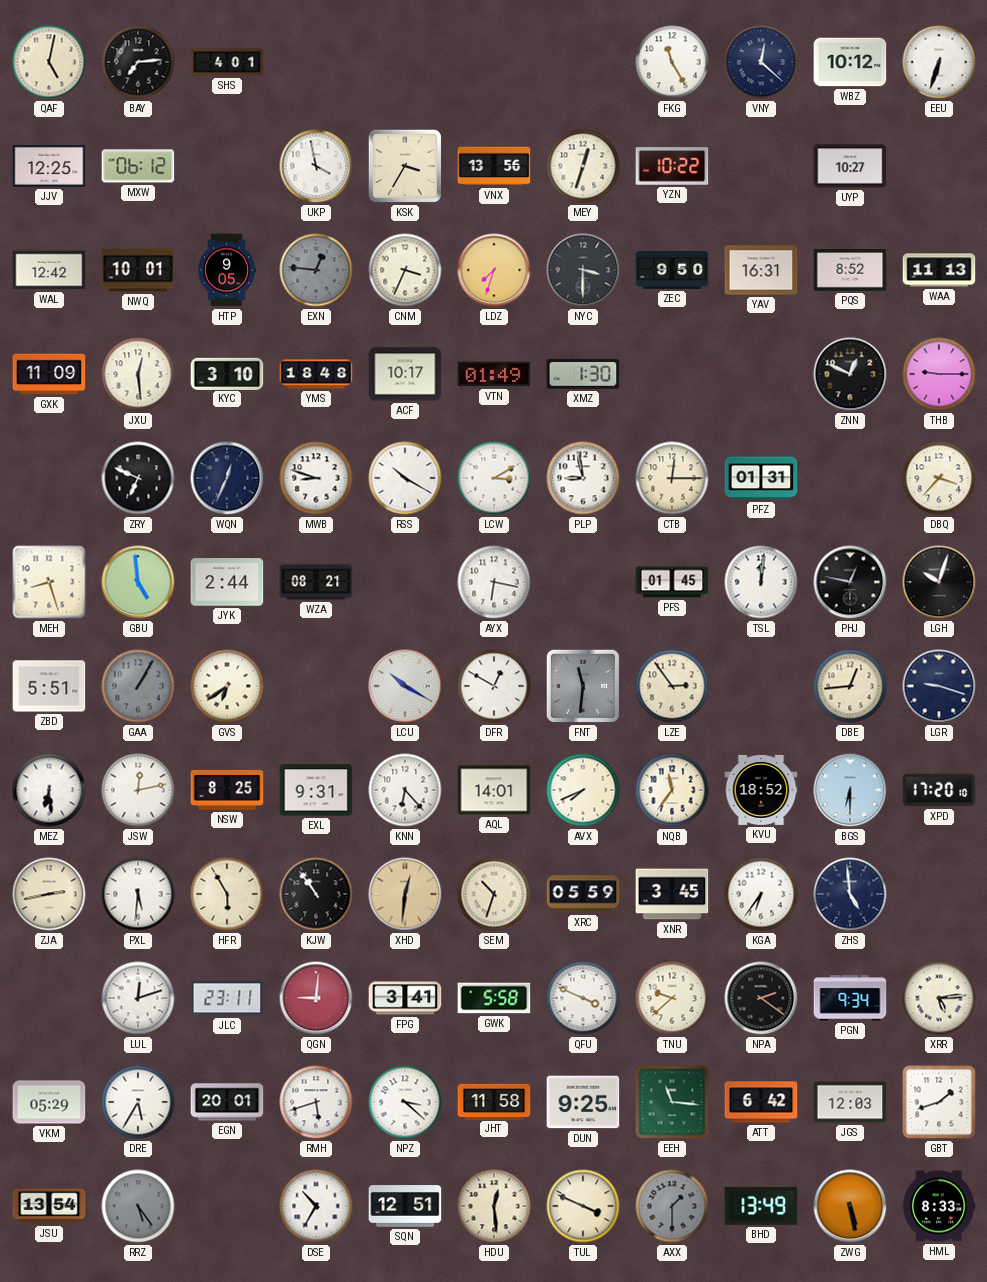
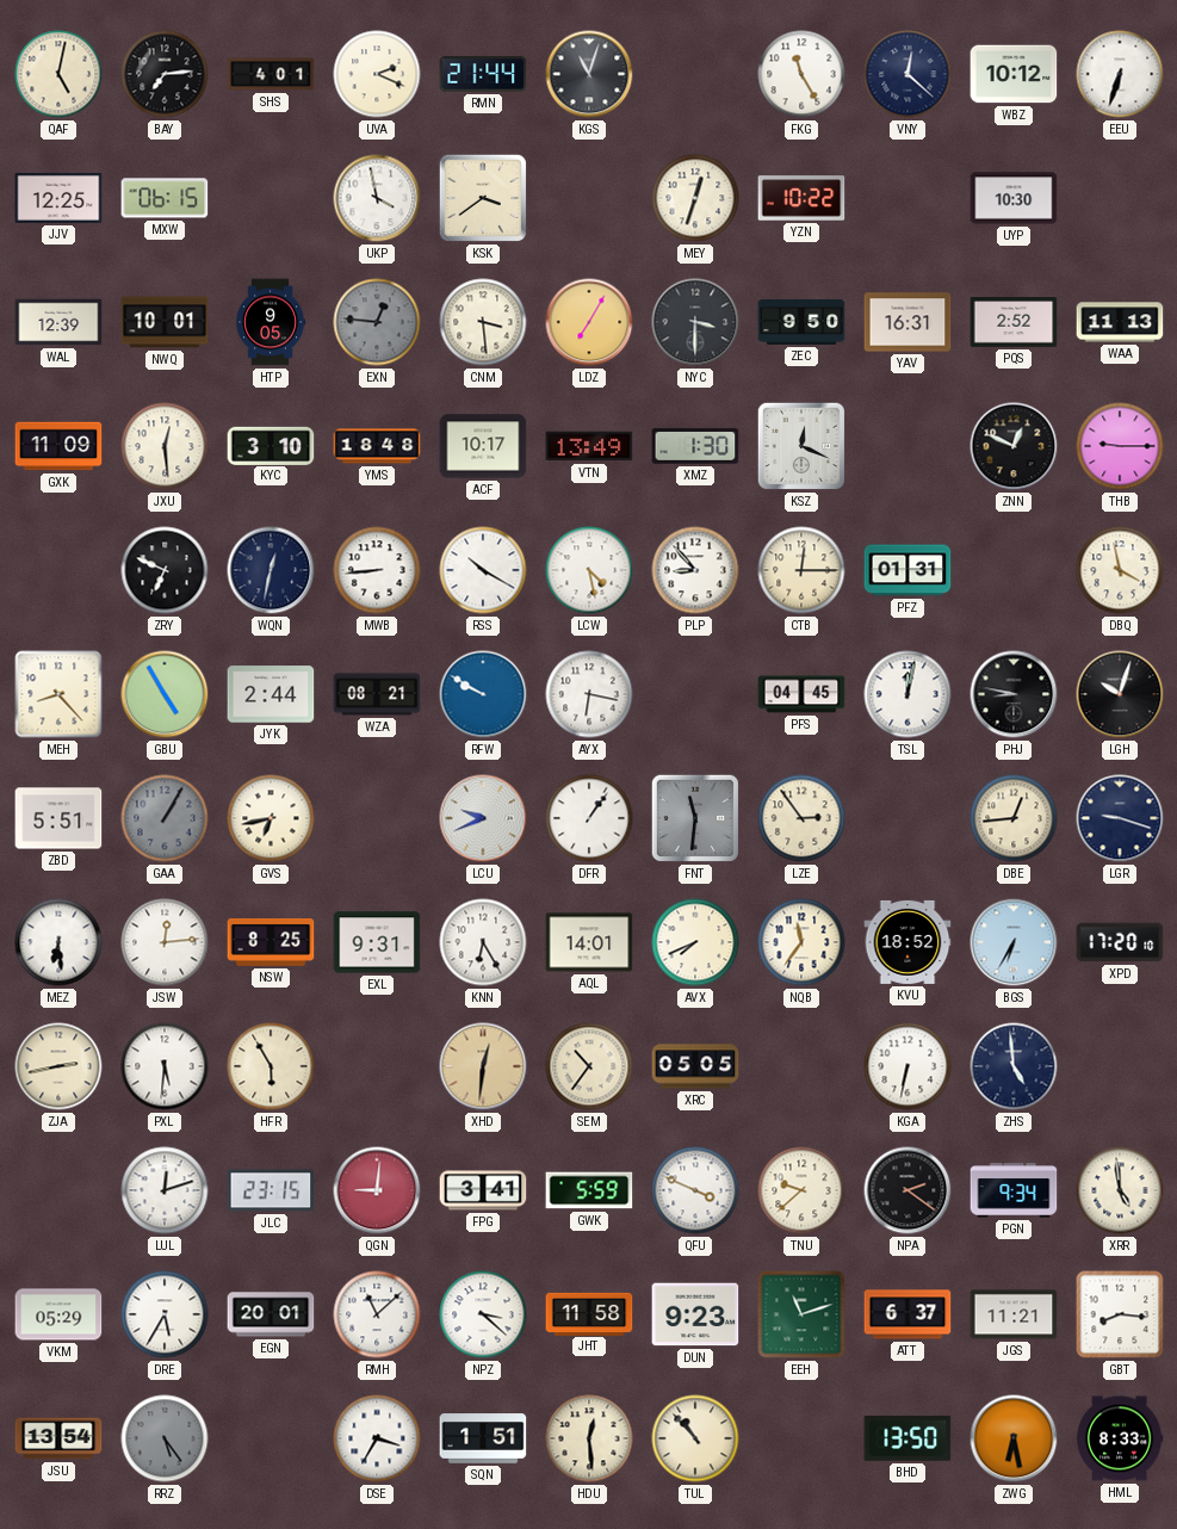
UVA: none -> 2:19
RMN: none -> 21:44
KGS: none -> 11:03
MXW: 06:12 -> 06:15
KSK: 3:35 -> 3:39
VNX: 13:56 -> none
UYP: 10:27 -> 10:30
WAL: 12:42 -> 12:39
CNM: 3:34 -> 3:29
LDZ: 7:33 -> 7:05
PQS: 8:52 -> 2:52
VTN: 01:49 -> 13:49
KSZ: none -> 12:19
WQN: 12:34 -> 12:32
MWB: 8:48 -> 8:44
LCW: 3:10 -> 4:28
PLP: 8:58 -> 8:53
DBQ: 3:37 -> 3:58
MEH: 8:27 -> 8:23
GBU: 4:59 -> 4:55
RFW: none -> 9:50
PFS: 01:45 -> 04:45
TSL: 12:01 -> 12:02
PHJ: 12:47 -> 8:47
GVS: 6:39 -> 6:43
LCU: 10:20 -> 9:41
DFR: 12:50 -> 1:06
JSW: 12:13 -> 12:14
KNN: 6:23 -> 6:25
BGS: 6:30 -> 6:35
KJW: 10:54 -> none
SEM: 10:33 -> 10:36
XRC: 05:59 -> 05:05
XNR: 3:45 -> none
KGA: 6:36 -> 6:32
JLC: 23:11 -> 23:15
GWK: 5:58 -> 5:59
XRR: 5:14 -> 4:59
RMH: 5:42 -> 11:08
DUN: 9:25 -> 9:23
EEH: 11:16 -> 11:12
ATT: 6:42 -> 6:37
JGS: 12:03 -> 11:21
GBT: 1:42 -> 8:16
DSE: 10:35 -> 3:35
SQN: 12:51 -> 1:51
TUL: 3:49 -> 10:53
AXX: 1:30 -> none
BHD: 13:49 -> 13:50
ZWG: 5:28 -> 6:28
